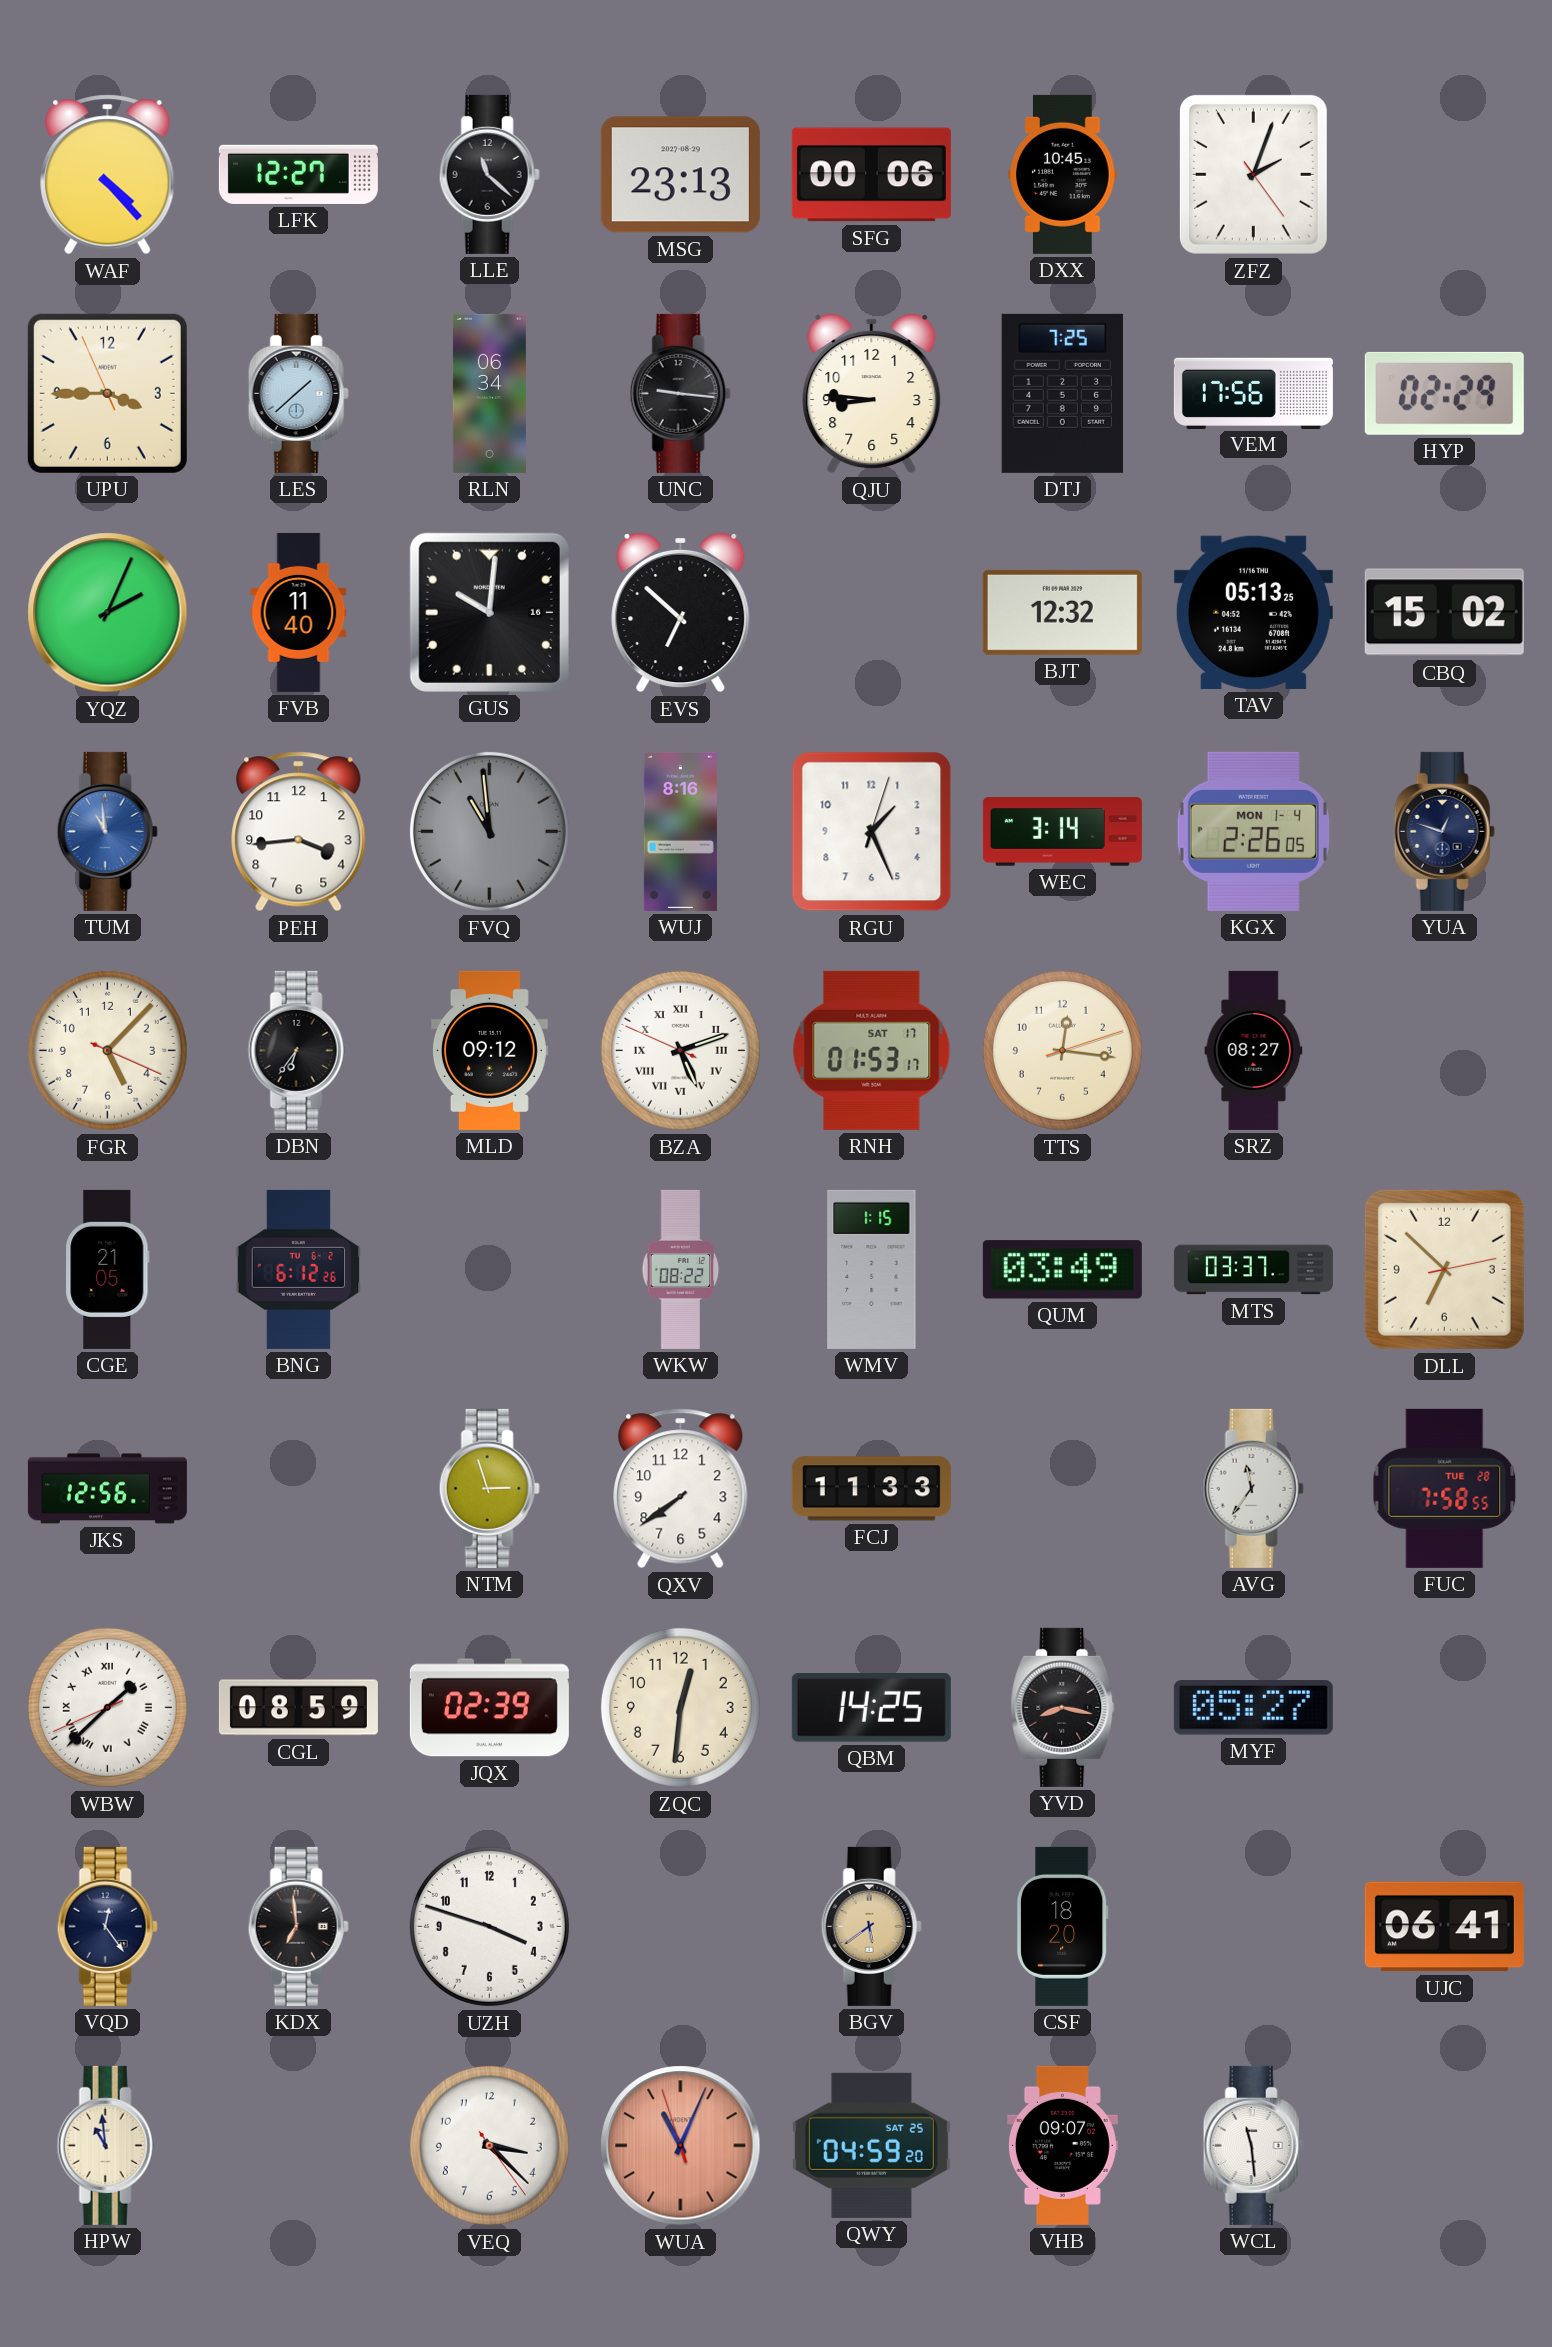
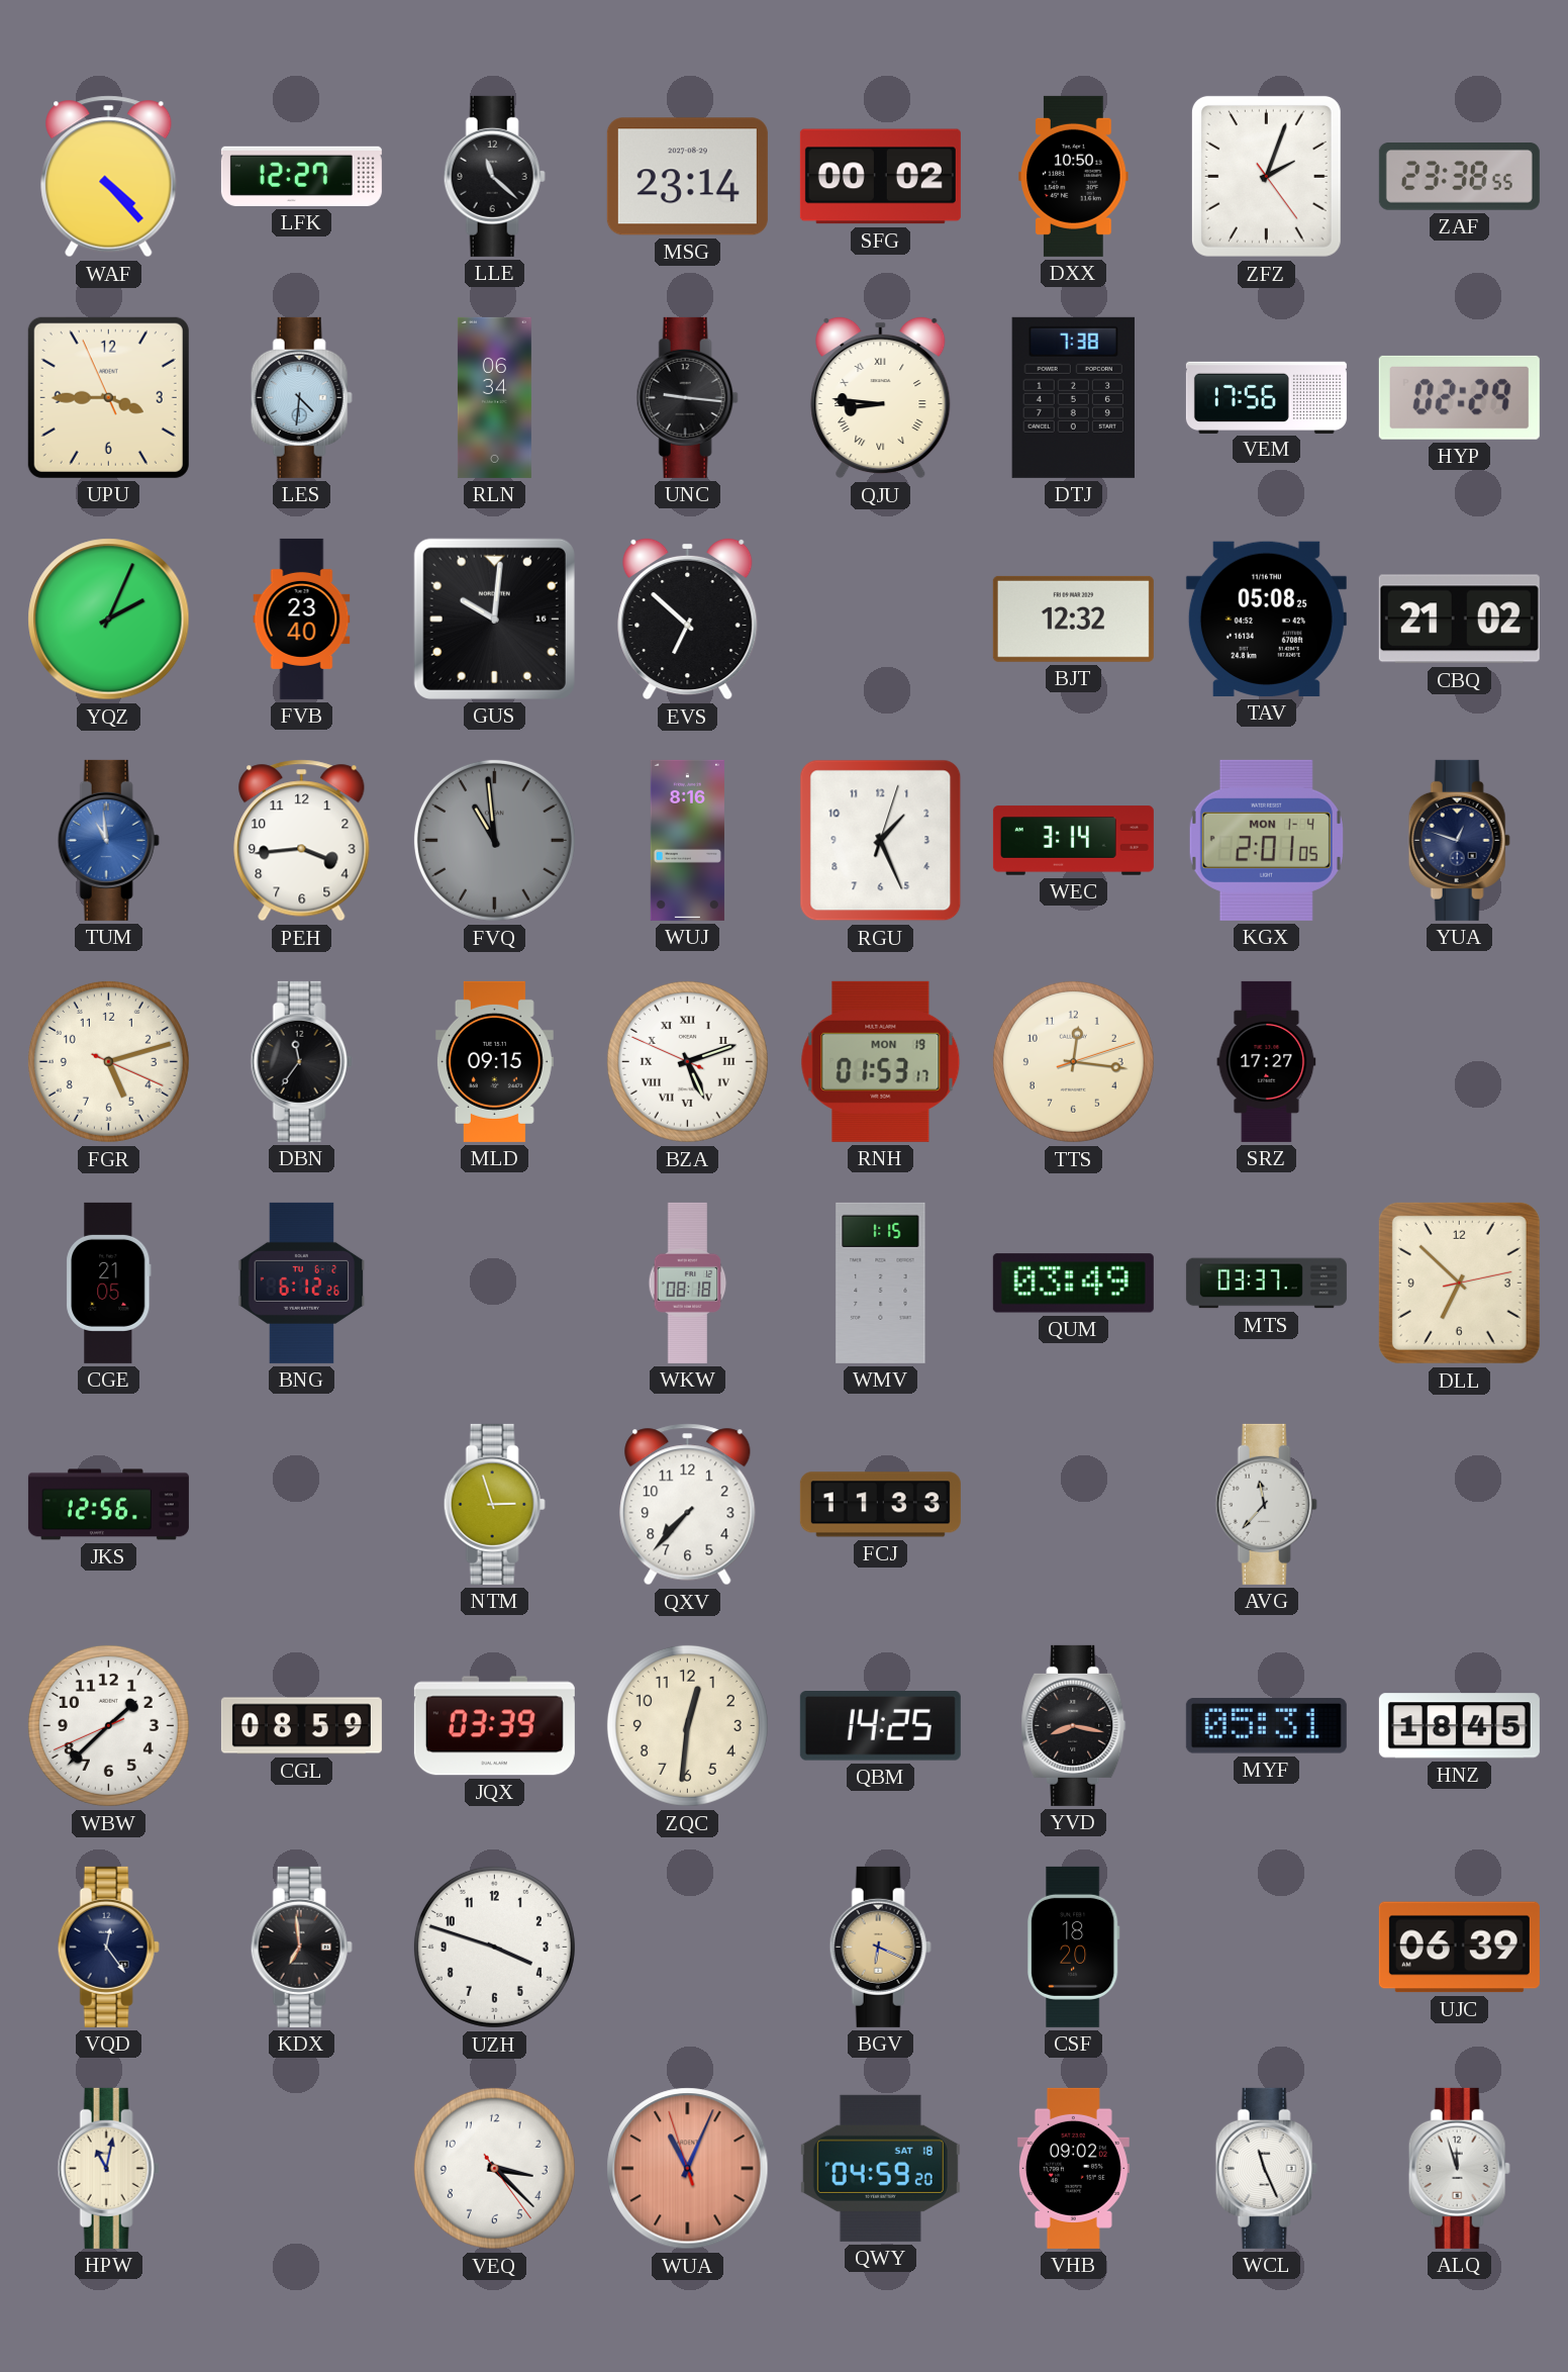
MSG: 23:13 -> 23:14
SFG: 00:06 -> 00:02
DXX: 10:45 -> 10:50
ZAF: none -> 23:38
LES: 1:38 -> 4:31
QJU numerals: Arabic -> Roman
DTJ: 7:25 -> 7:38
FVB: 11:40 -> 23:40
TAV: 05:13 -> 05:08
CBQ: 15:02 -> 21:02
KGX: 2:26 -> 2:01
FGR: 5:07 -> 5:12
DBN: 6:36 -> 11:36
MLD: 09:12 -> 09:15
RNH date: SAT 17 -> MON 19
SRZ: 08:27 -> 17:27
WKW: 08:22 -> 08:18
QXV: 7:39 -> 7:37
AVG: 11:36 -> 11:37
FUC: 7:58 -> none
WBW numerals: Roman -> Arabic
JQX: 02:39 -> 03:39
MYF: 05:27 -> 05:31
HNZ: none -> 18:45
BGV: 5:39 -> 6:19
UJC: 06:41 -> 06:39
HPW: 10:59 -> 11:02
QWY date: SAT 25 -> SAT 18
VHB: 09:07 -> 09:02
WCL: 11:29 -> 11:26
ALQ: none -> 11:57
